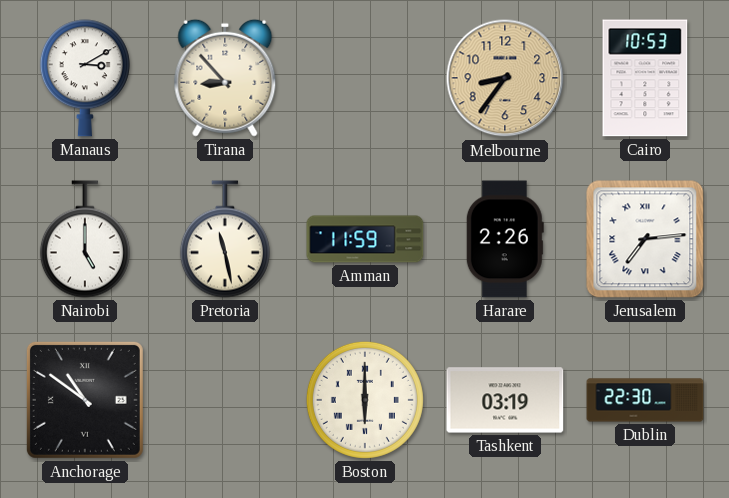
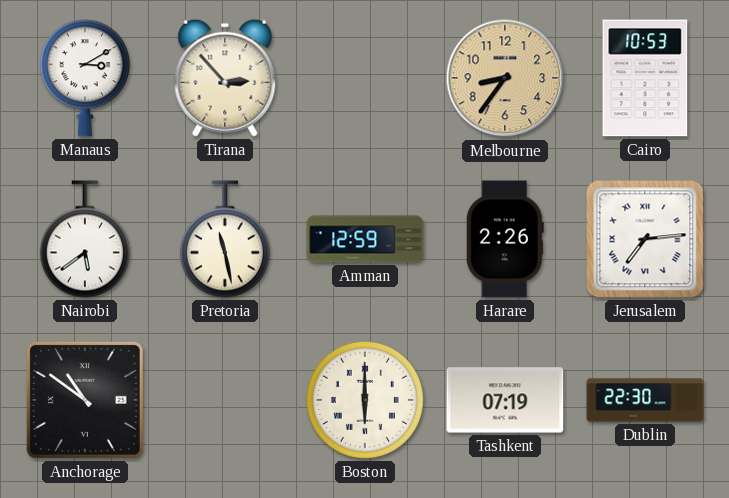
Tirana: 8:53 -> 2:53
Nairobi: 5:00 -> 5:39
Amman: 11:59 -> 12:59
Tashkent: 03:19 -> 07:19
